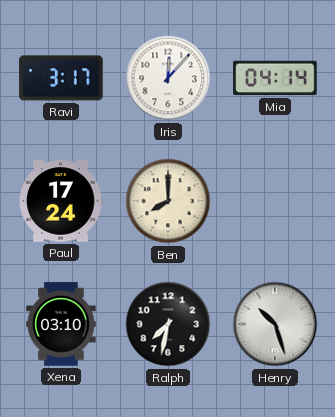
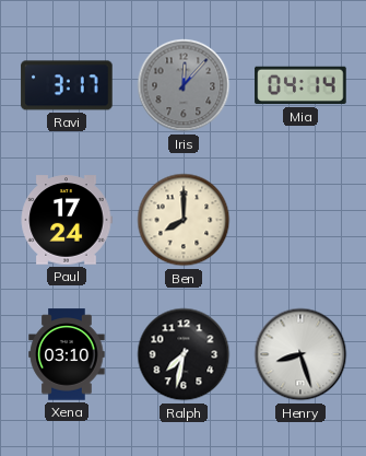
Iris dial: white -> grey
Henry: 10:27 -> 8:27
